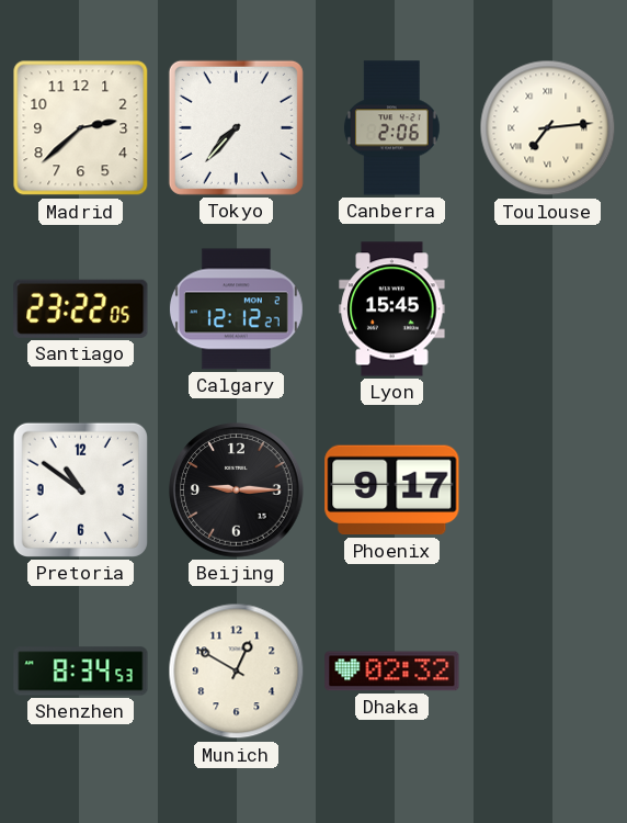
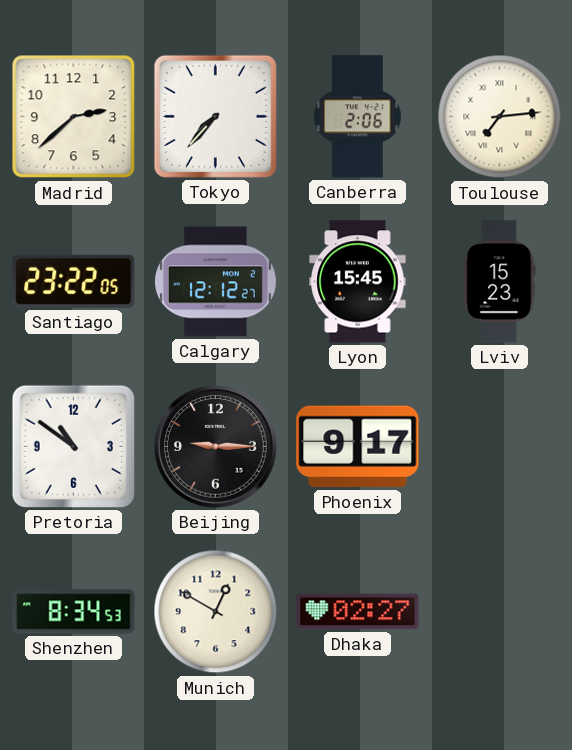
Lviv: none -> 15:23
Dhaka: 02:32 -> 02:27
